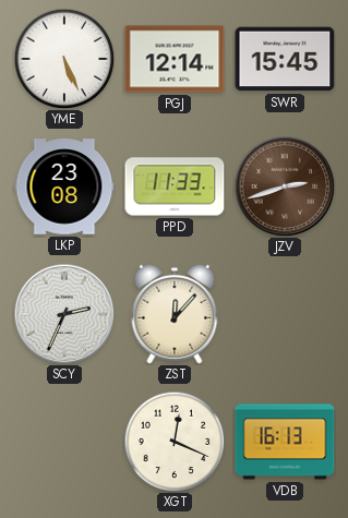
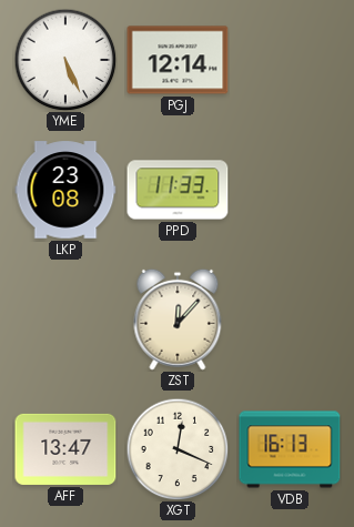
SWR: 15:45 -> none
JZV: 2:42 -> none
SCY: 2:34 -> none
AFF: none -> 13:47
